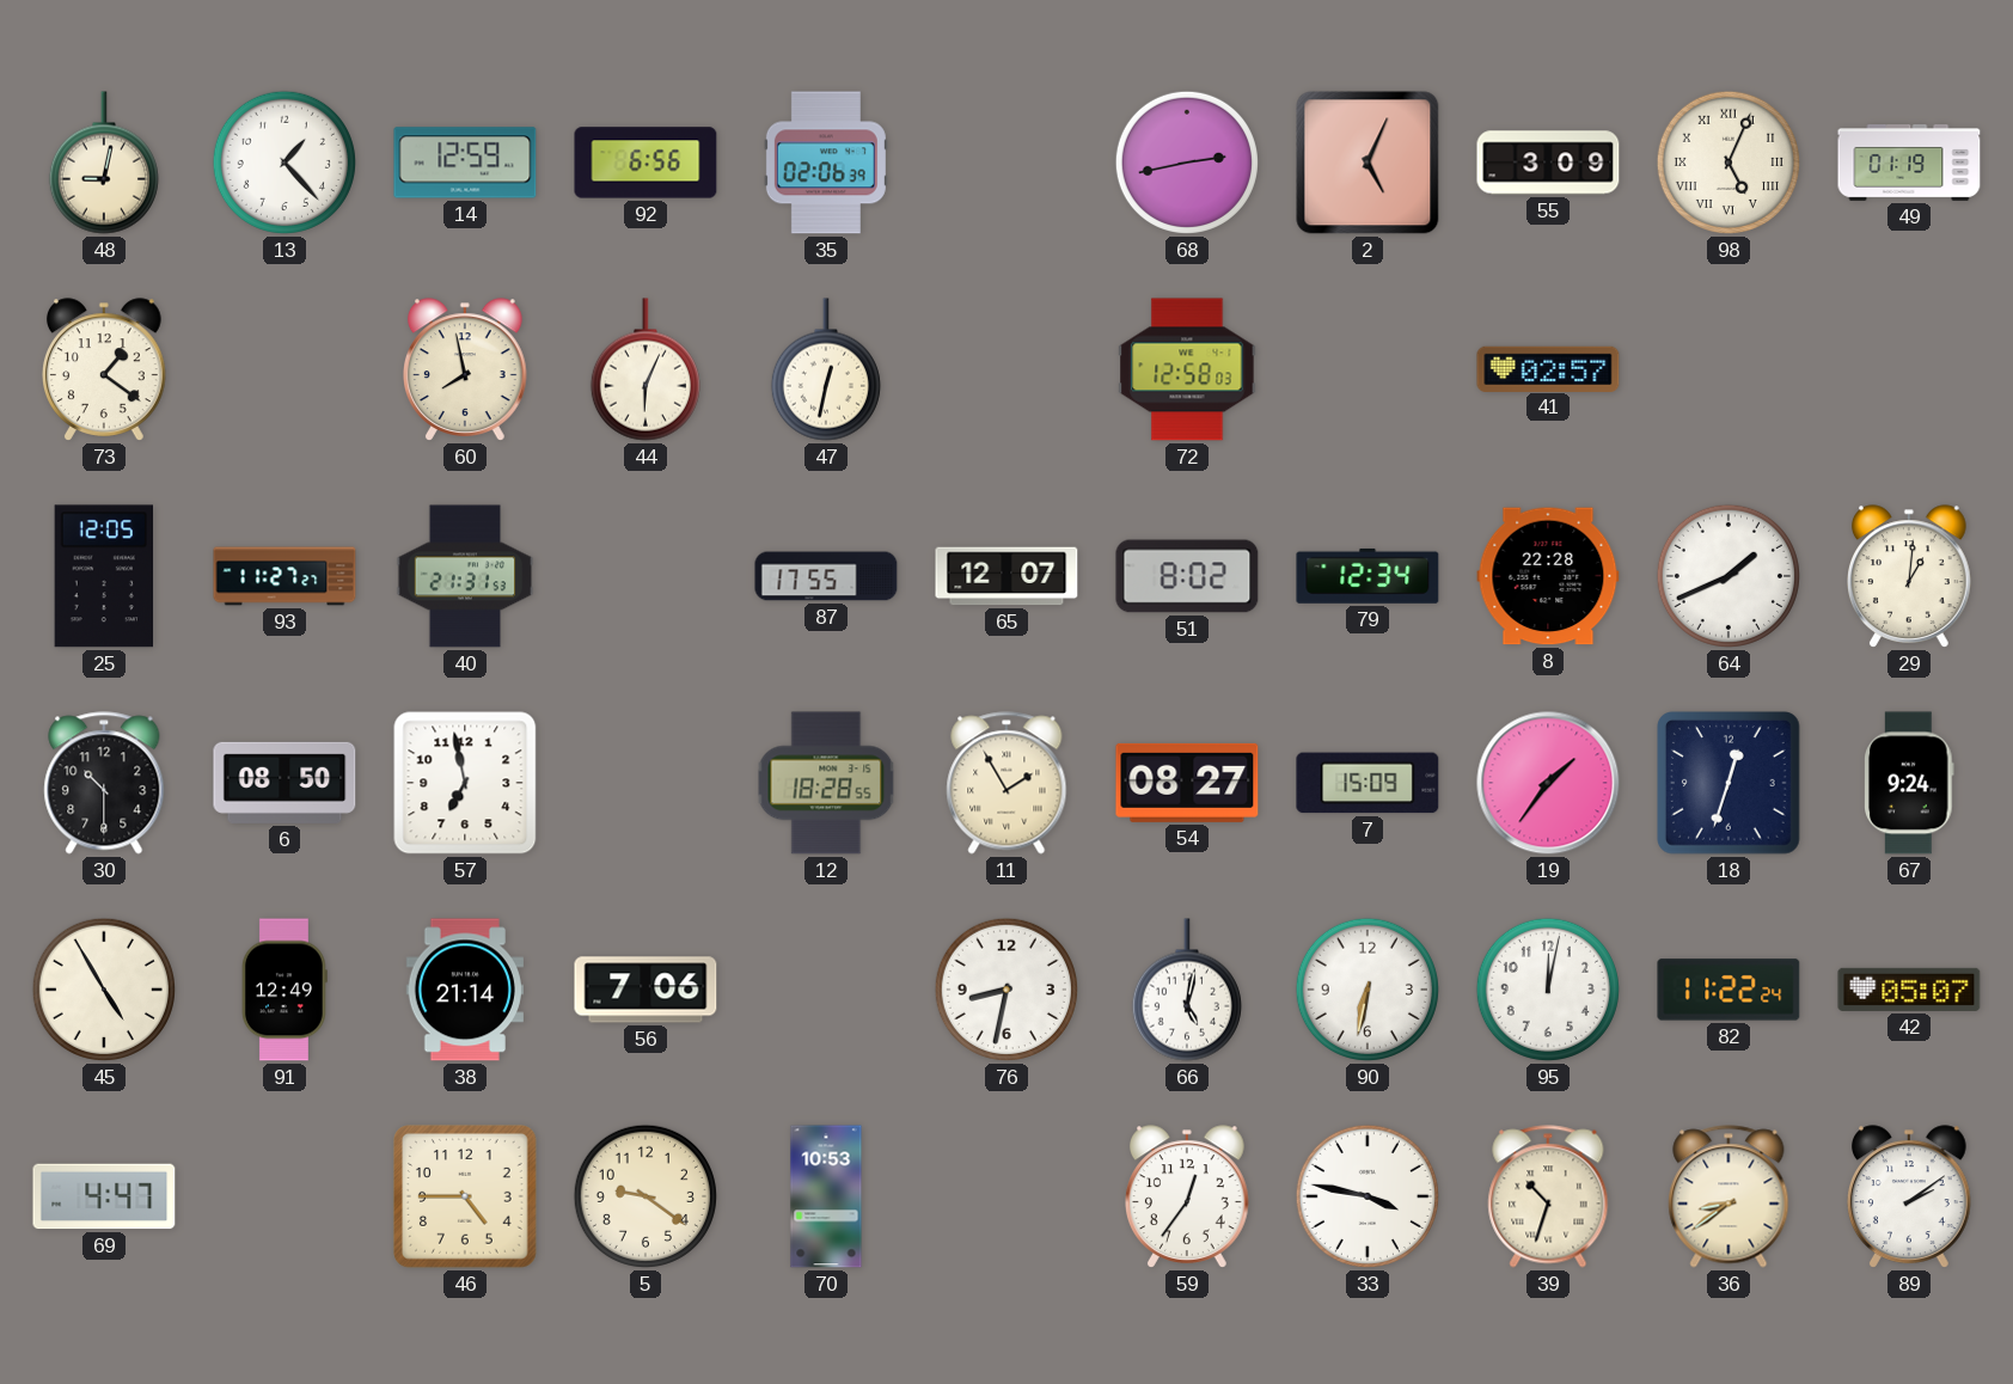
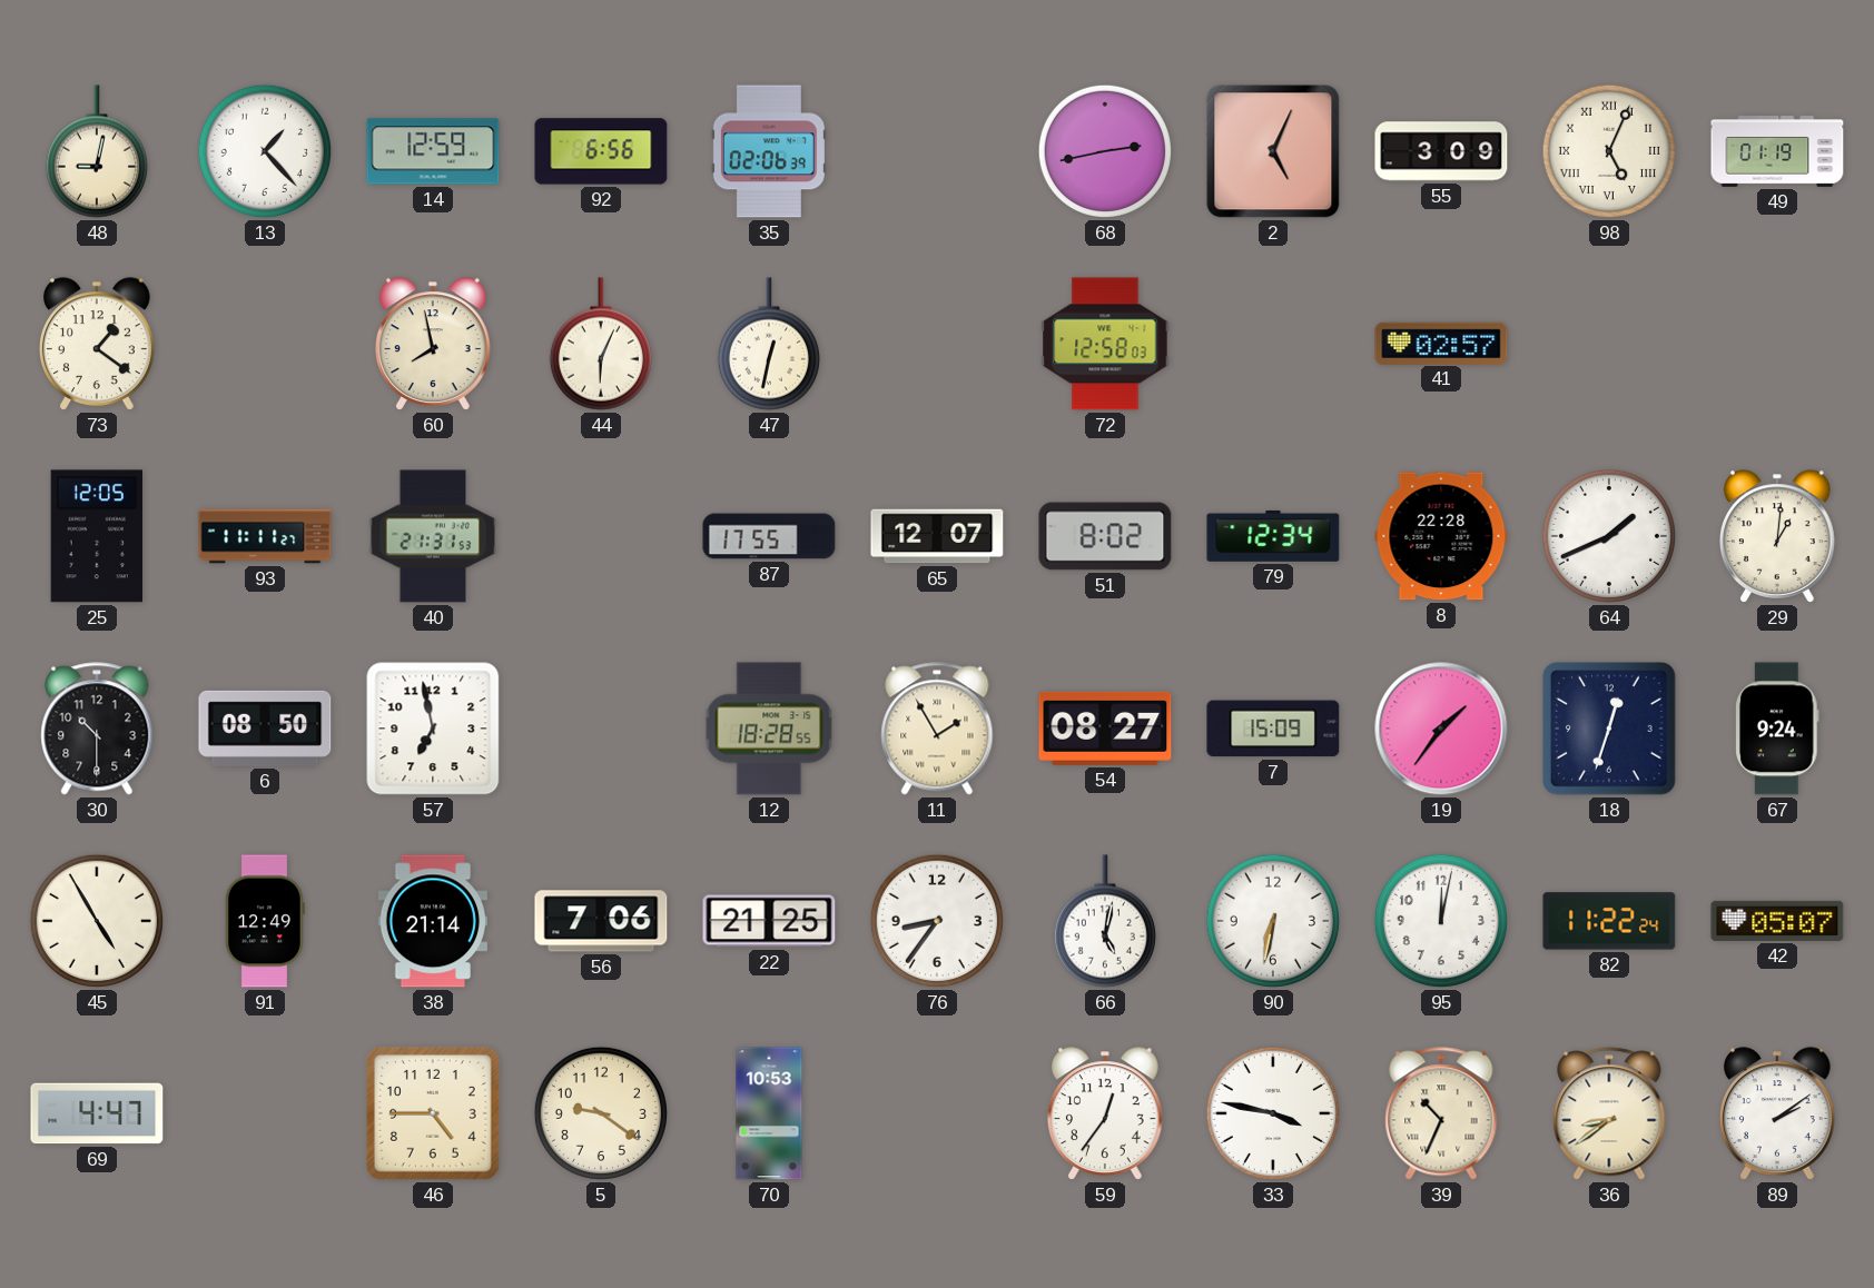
93: 11:27 -> 11:11
22: none -> 21:25
76: 8:32 -> 8:36
39: 10:33 -> 10:34
